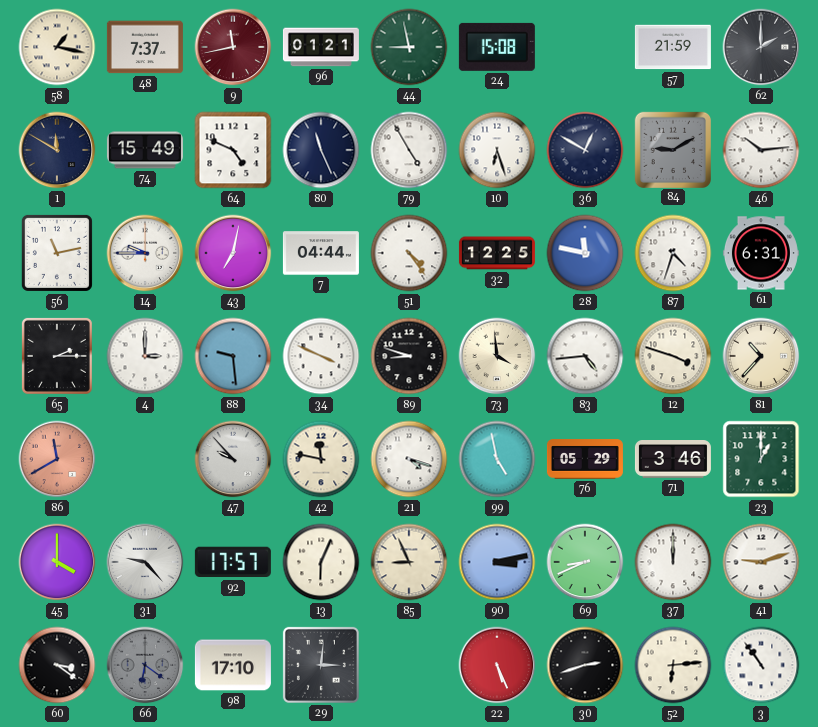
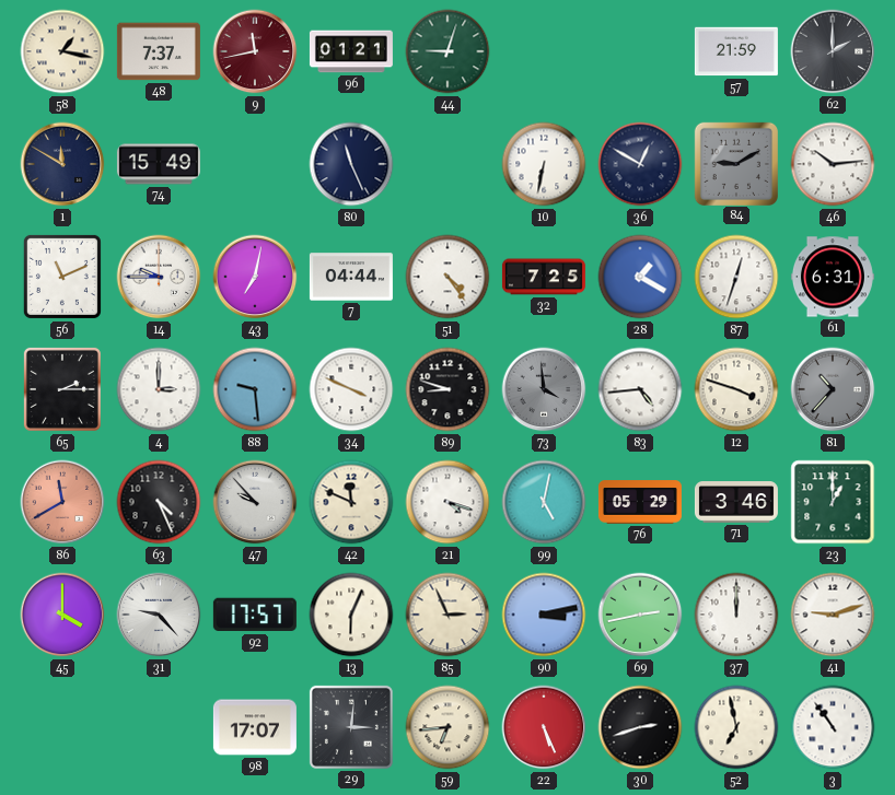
44: 8:58 -> 9:03
24: 15:08 -> none
64: 4:49 -> none
79: 4:55 -> none
10: 6:27 -> 6:32
56: 11:13 -> 11:11
32: 12:25 -> 7:25
28: 11:47 -> 1:20
87: 4:33 -> 12:33
73 dial: cream -> grey
81 dial: cream -> grey
63: none -> 4:26
42: 11:47 -> 11:49
99: 4:58 -> 5:02
85: 8:56 -> 2:56
69: 8:41 -> 2:43
60: 3:21 -> none
66: 6:21 -> none
98: 17:10 -> 17:07
59: none -> 6:44
52: 6:14 -> 6:58
